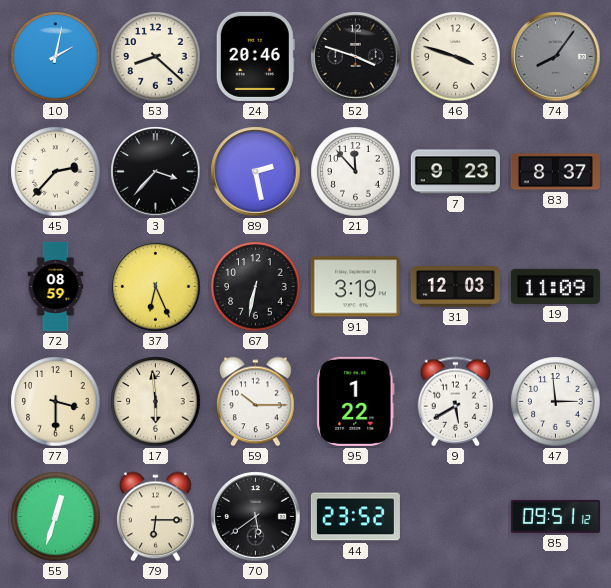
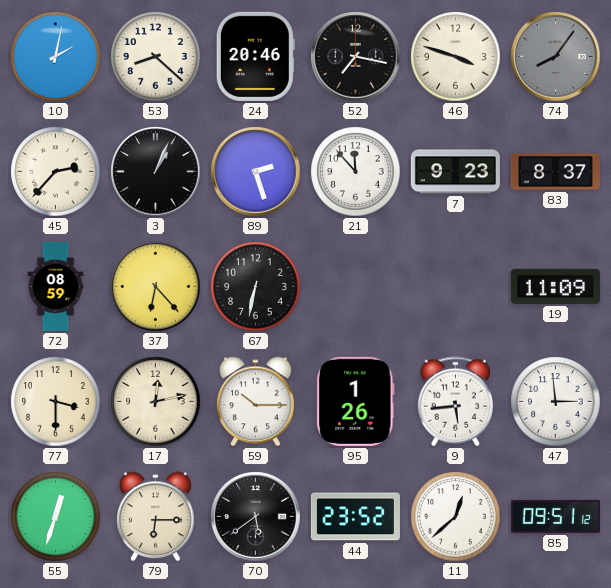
52: 3:48 -> 7:17
3: 3:37 -> 1:04
89: 2:28 -> 2:27
37: 6:26 -> 6:23
91: 3:19 -> none
31: 12:03 -> none
17: 5:59 -> 12:13
95: 1:22 -> 1:26
9: 5:40 -> 5:44
11: none -> 12:38
